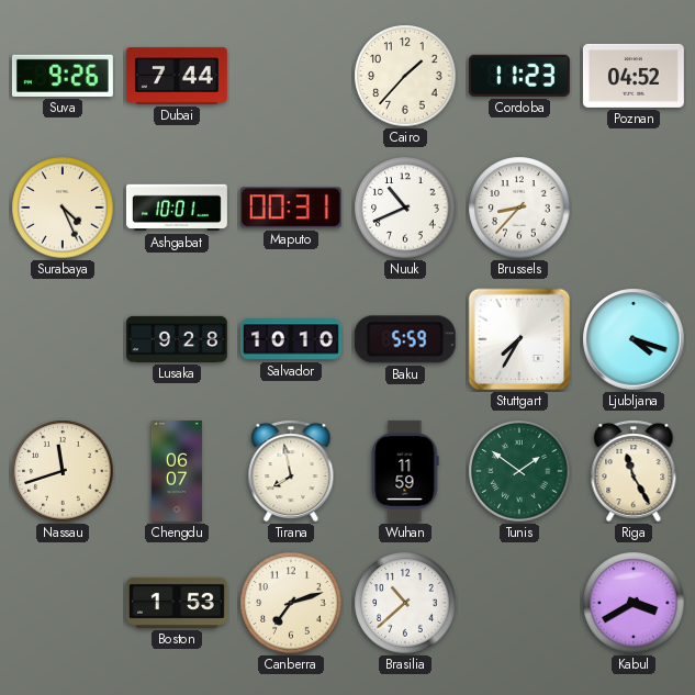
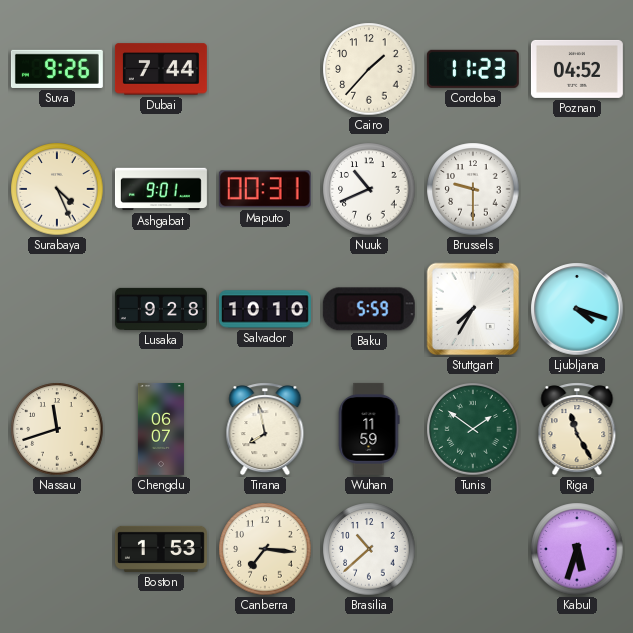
Ashgabat: 10:01 -> 9:01
Brussels: 8:37 -> 9:30
Canberra: 7:12 -> 7:16
Kabul: 3:40 -> 5:33
